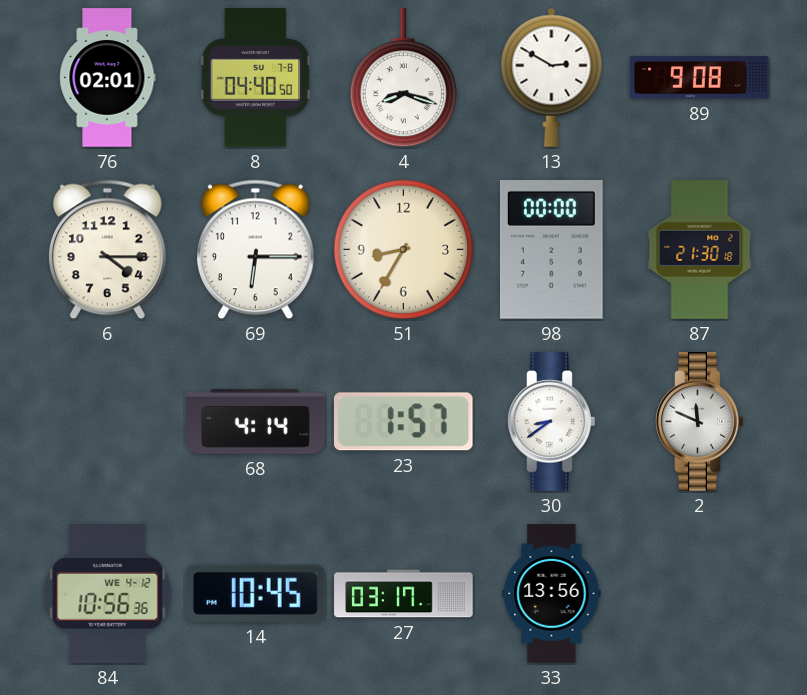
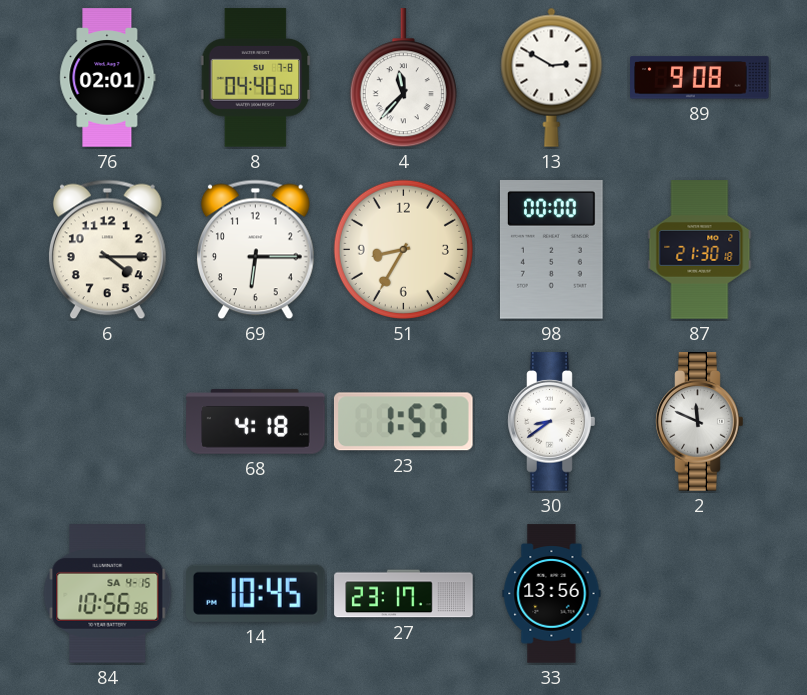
4: 8:18 -> 11:37
68: 4:14 -> 4:18
84 date: WE 4-12 -> SA 4-15
27: 03:17 -> 23:17
